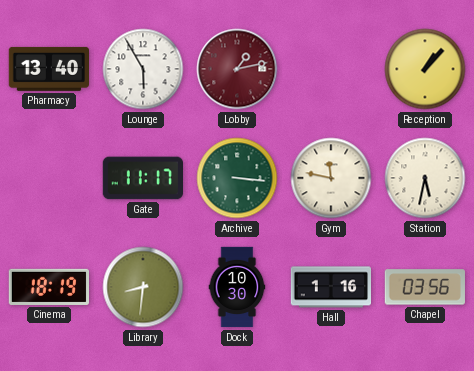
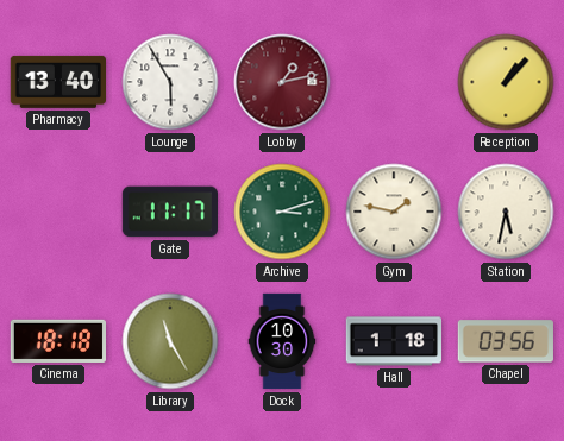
Archive: 3:16 -> 3:12
Gym: 11:47 -> 1:47
Cinema: 18:19 -> 18:18
Library: 8:31 -> 11:25
Hall: 1:16 -> 1:18
